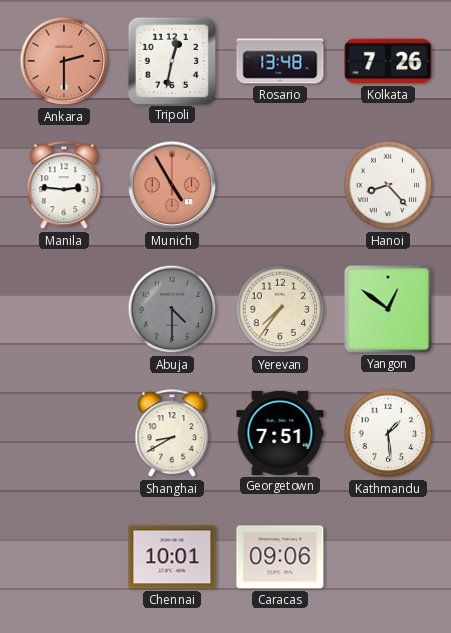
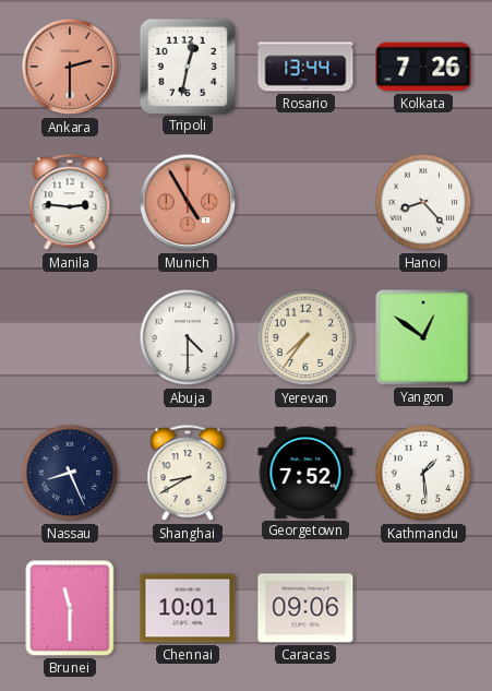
Rosario: 13:48 -> 13:44
Abuja dial: grey -> white
Nassau: none -> 8:26
Georgetown: 7:51 -> 7:52
Brunei: none -> 11:30
